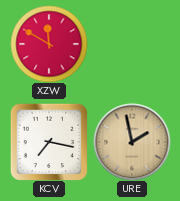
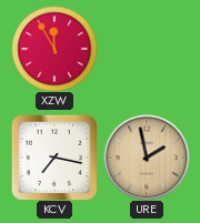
XZW: 11:50 -> 11:55
